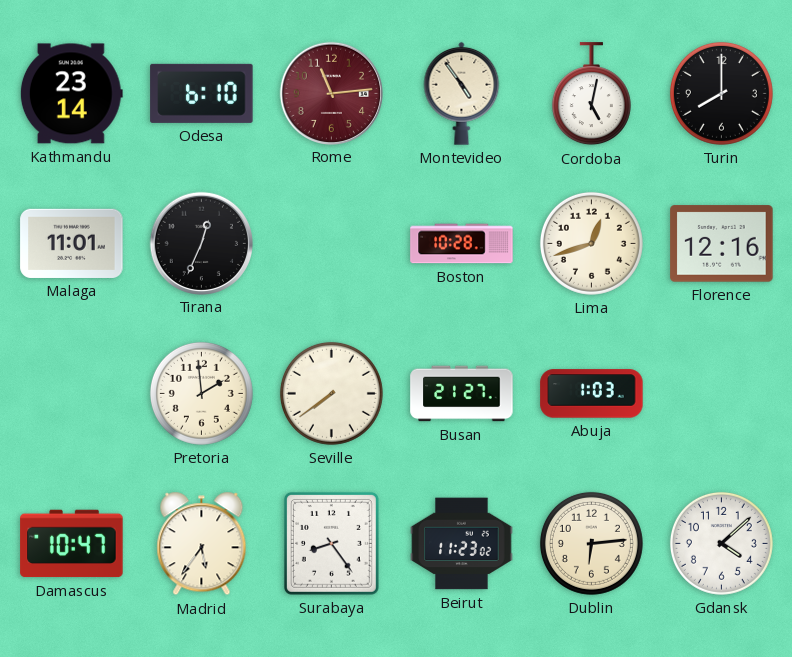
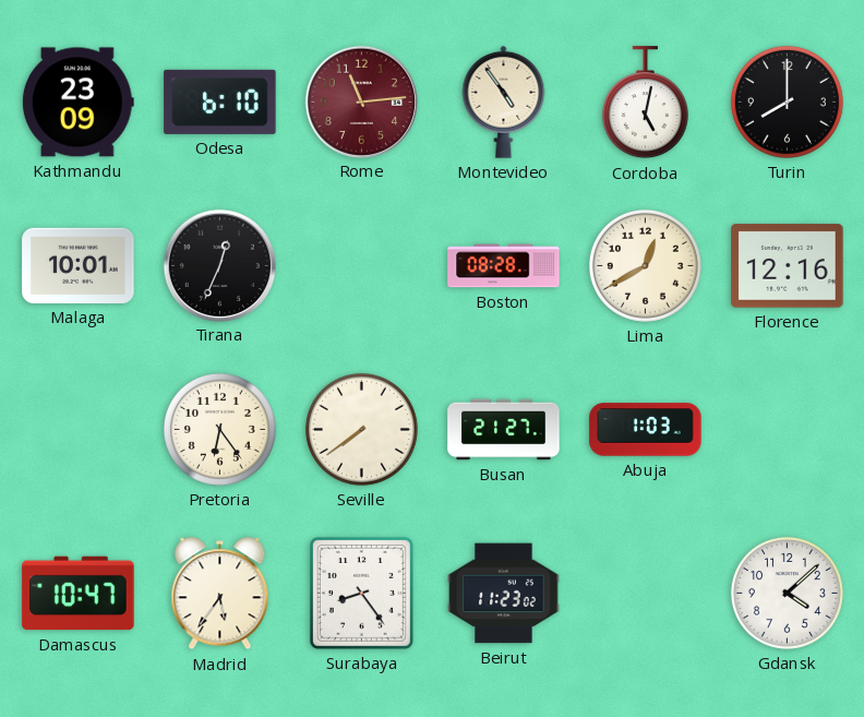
Kathmandu: 23:14 -> 23:09
Malaga: 11:01 -> 10:01
Boston: 10:28 -> 08:28
Lima: 12:42 -> 12:40
Pretoria: 1:59 -> 6:24
Dublin: 6:14 -> none
